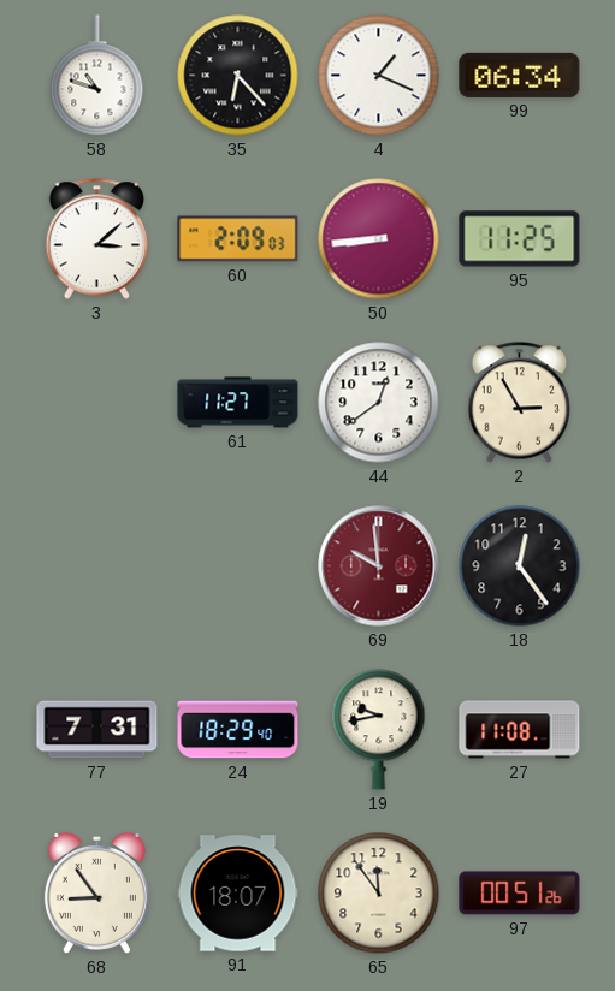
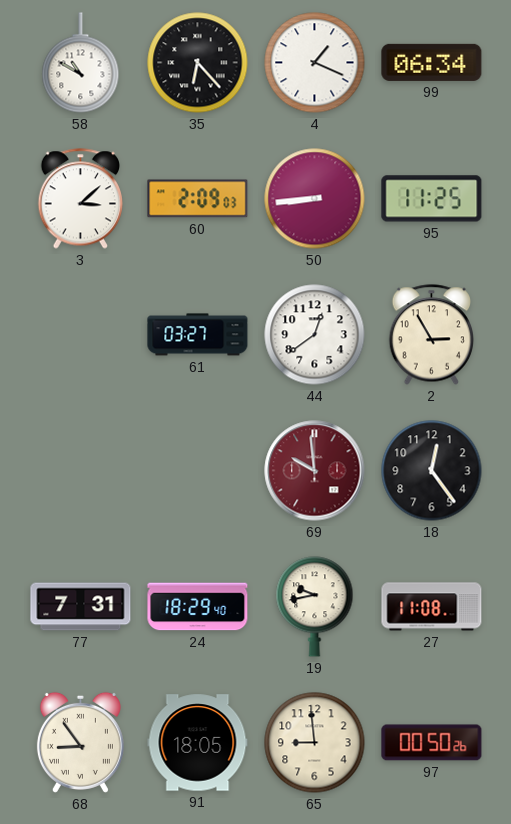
58: 10:48 -> 10:50
61: 11:27 -> 03:27
91: 18:07 -> 18:05
65: 11:54 -> 8:59
97: 00:51 -> 00:50
